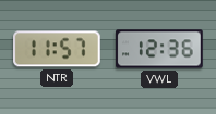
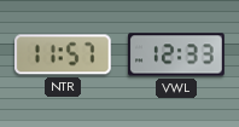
VWL: 12:36 -> 12:33
